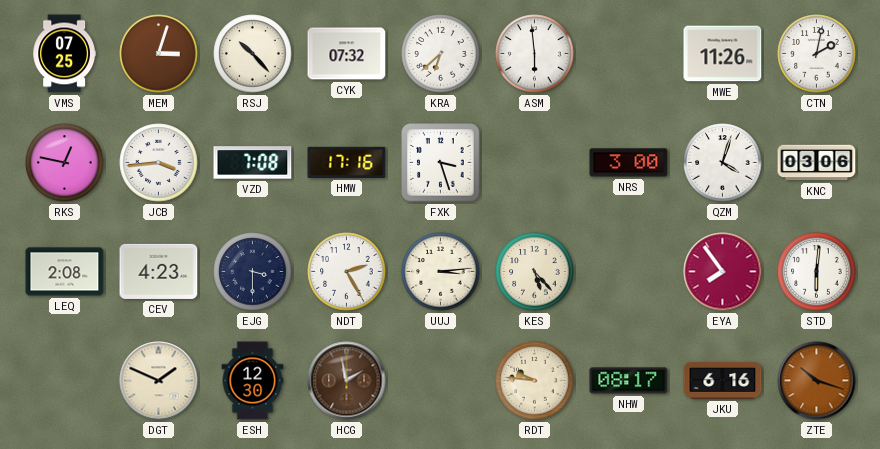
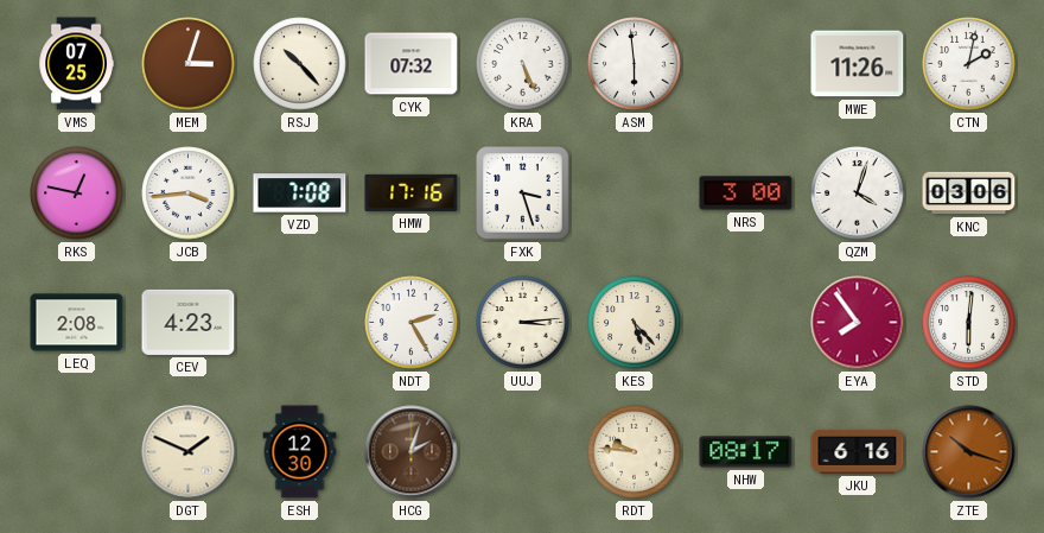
KRA: 6:38 -> 5:26
EJG: 3:30 -> none
HCG: 1:58 -> 2:03
